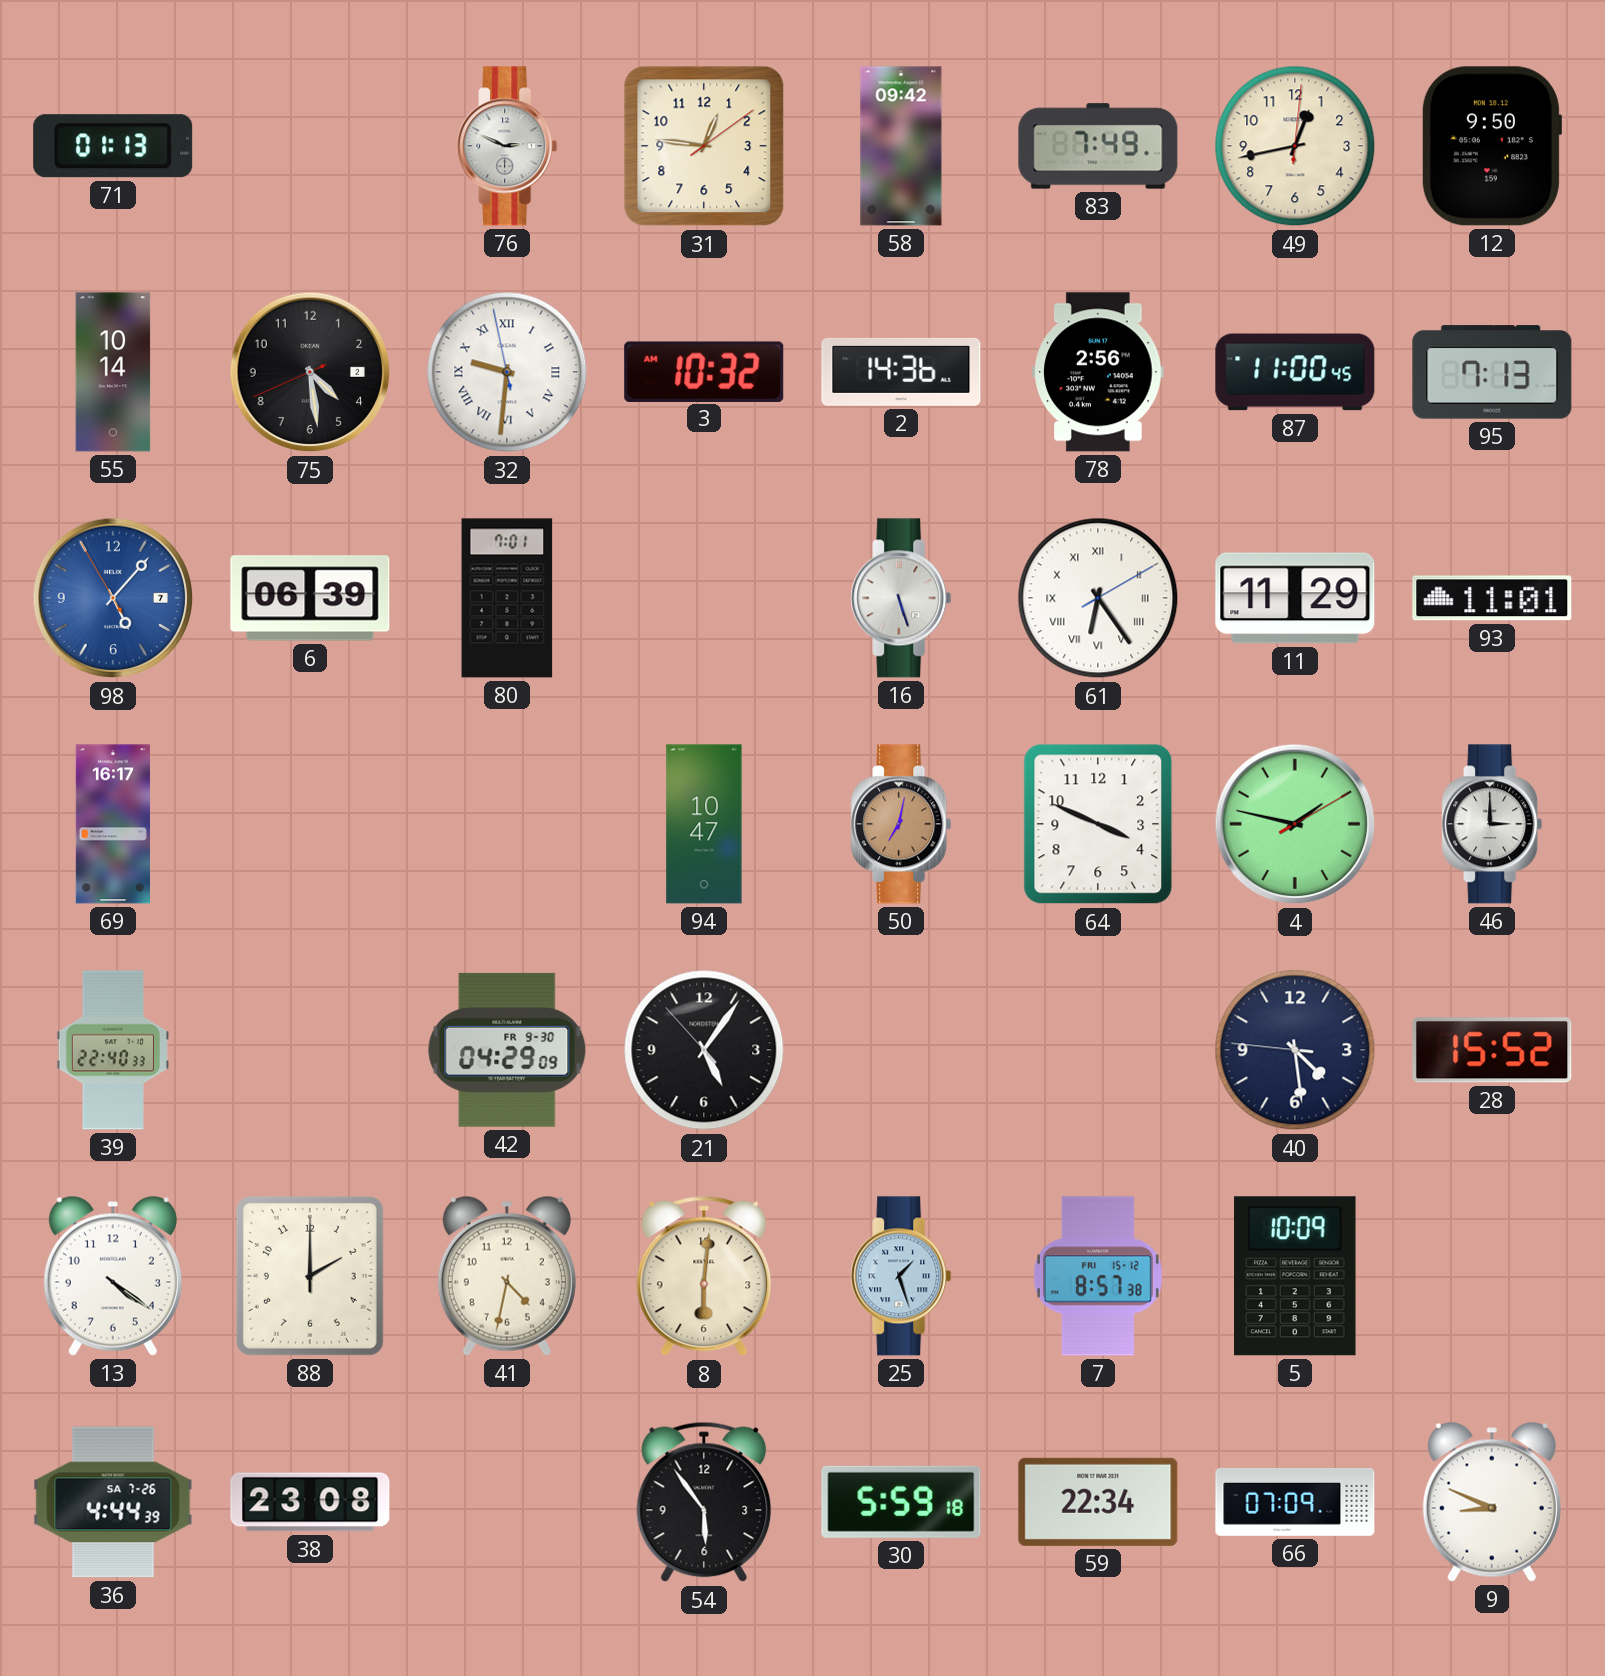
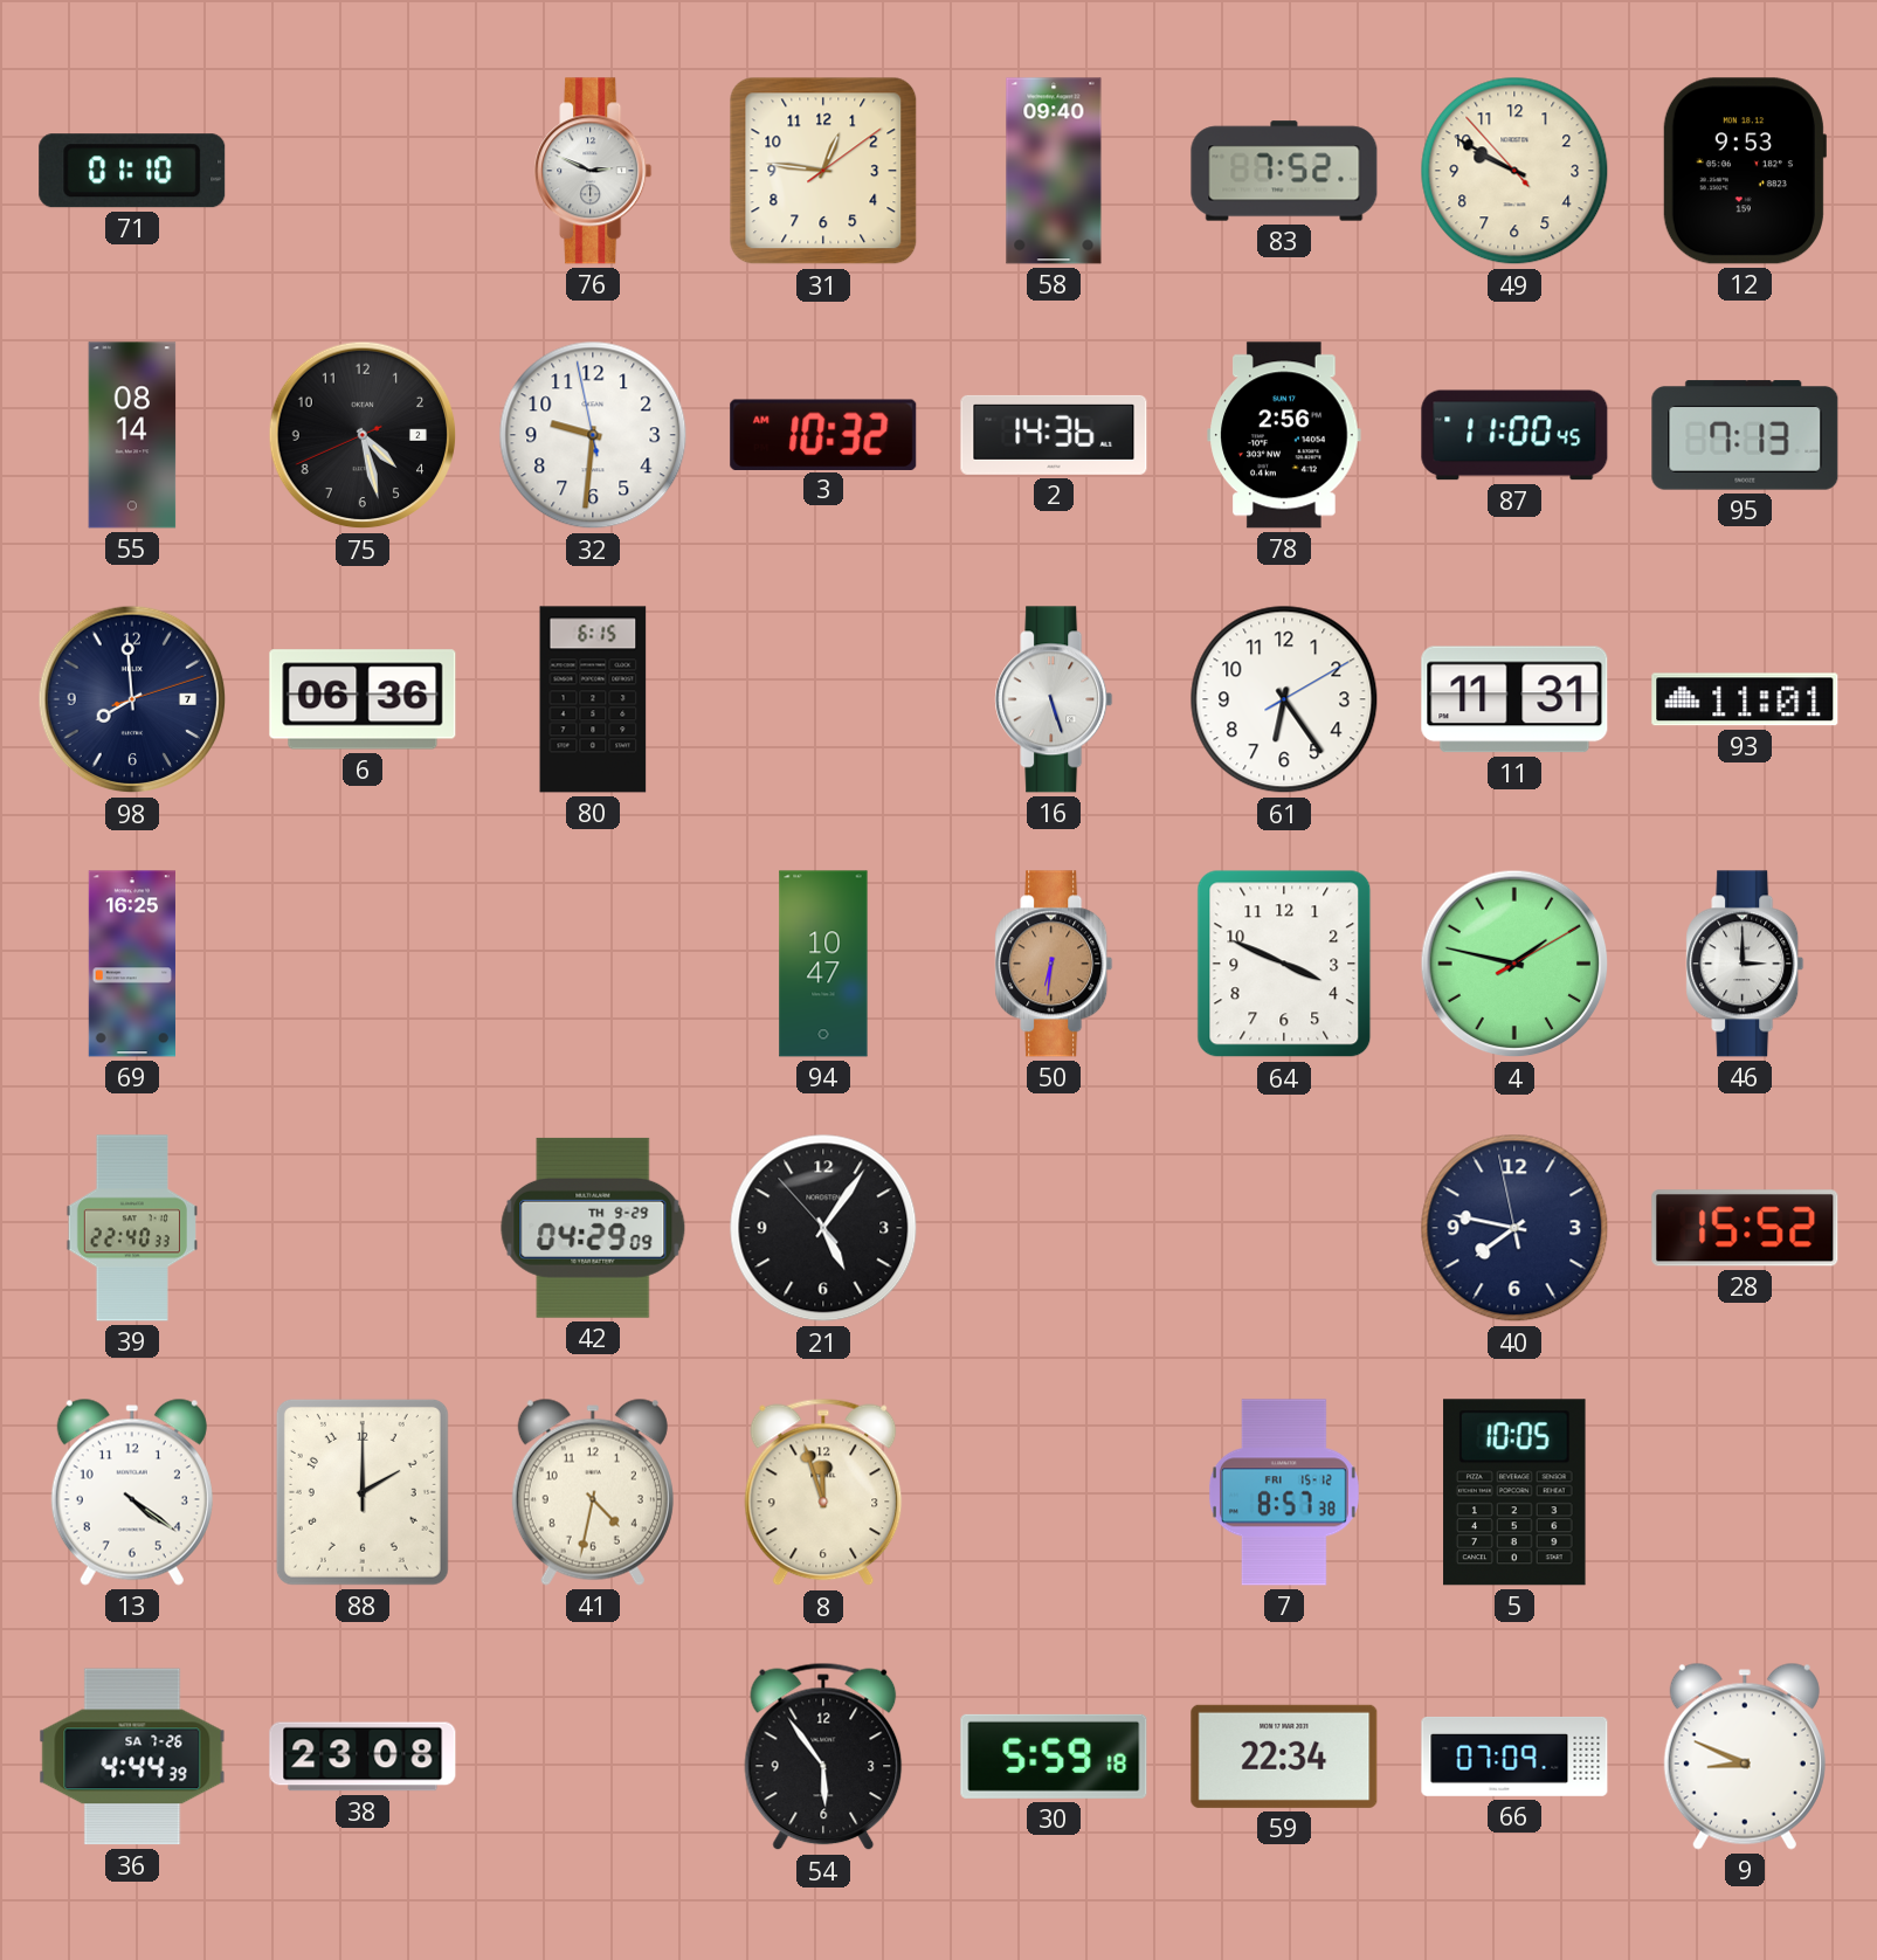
71: 01:13 -> 01:10
58: 09:42 -> 09:40
83: 7:49 -> 7:52
49: 12:43 -> 9:49
12: 9:50 -> 9:53
55: 10:14 -> 08:14
75: 4:28 -> 4:27
32 numerals: Roman -> Arabic
98: 5:06 -> 7:59
98 dial: blue -> navy
6: 06:39 -> 06:36
80: 7:01 -> 6:15
61 numerals: Roman -> Arabic
11: 11:29 -> 11:31
69: 16:17 -> 16:25
50: 7:02 -> 6:31
42 date: FR 9-30 -> TH 9-29
40: 4:28 -> 7:46
8: 6:01 -> 11:57
25: 1:27 -> none
5: 10:09 -> 10:05
